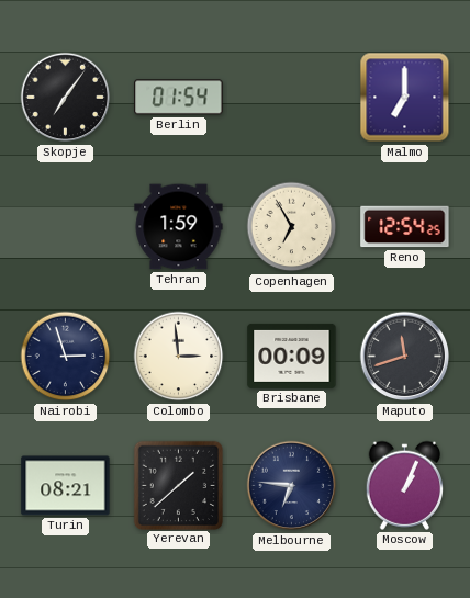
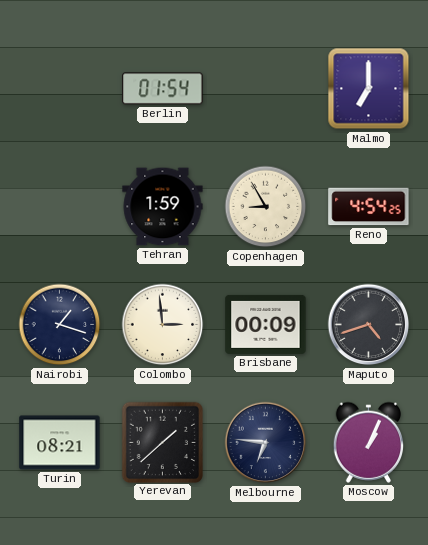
Skopje: 7:06 -> none
Copenhagen: 6:55 -> 8:55
Reno: 12:54 -> 4:54
Nairobi: 2:57 -> 1:18
Maputo: 11:42 -> 4:42
